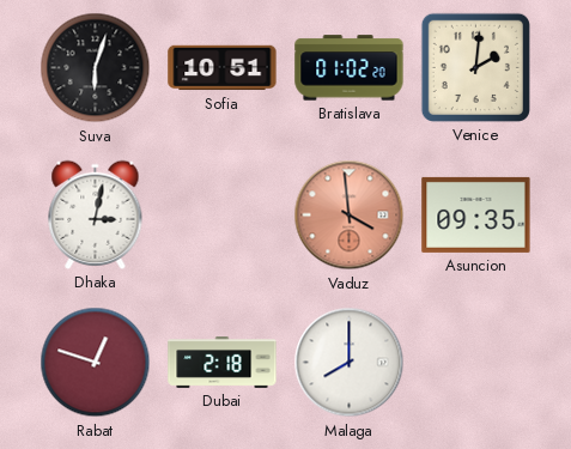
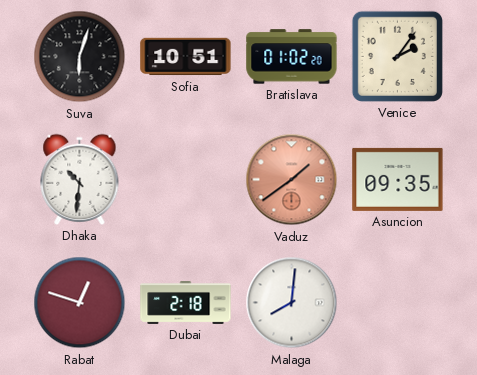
Venice: 2:01 -> 2:06
Dhaka: 3:02 -> 10:31
Vaduz: 3:59 -> 1:39
Malaga: 8:00 -> 8:01
